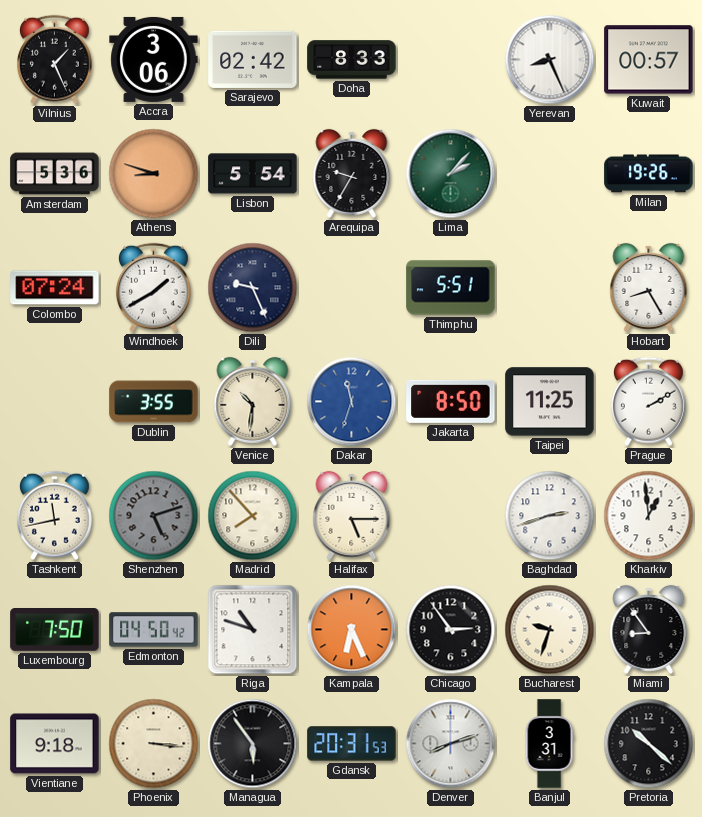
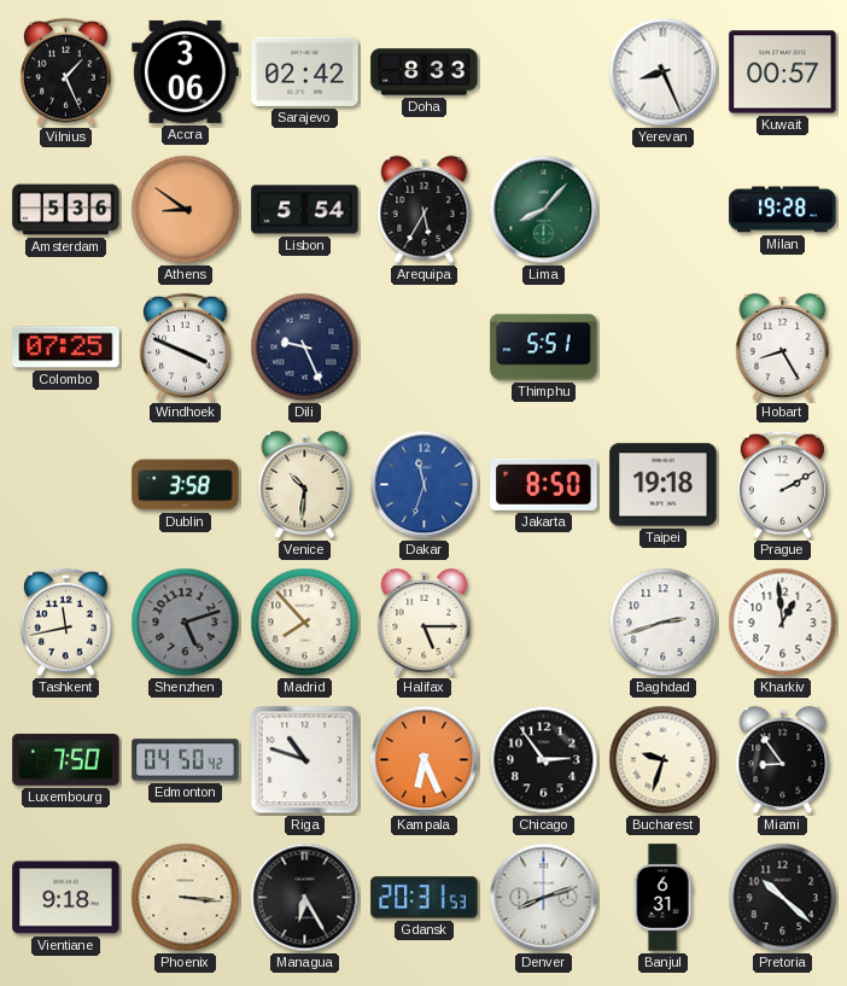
Athens: 8:48 -> 8:51
Arequipa: 9:35 -> 5:35
Lima: 2:07 -> 8:07
Milan: 19:26 -> 19:28
Colombo: 07:24 -> 07:25
Windhoek: 1:40 -> 3:49
Dublin: 3:55 -> 3:58
Taipei: 11:25 -> 19:18
Managua: 5:54 -> 6:25
Banjul: 3:31 -> 6:31
